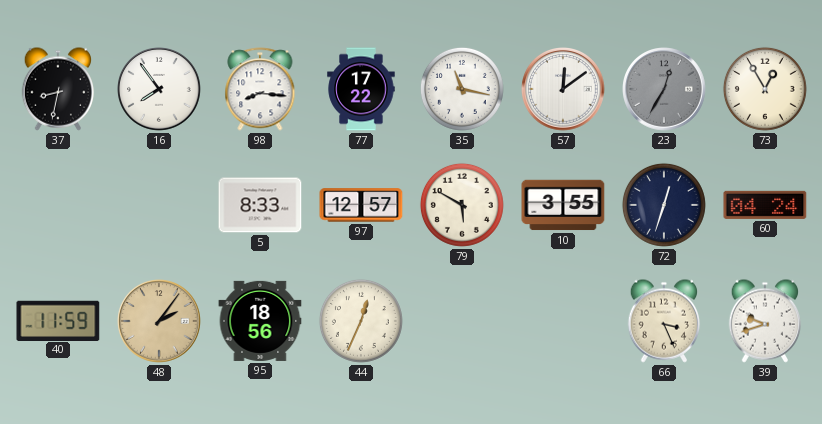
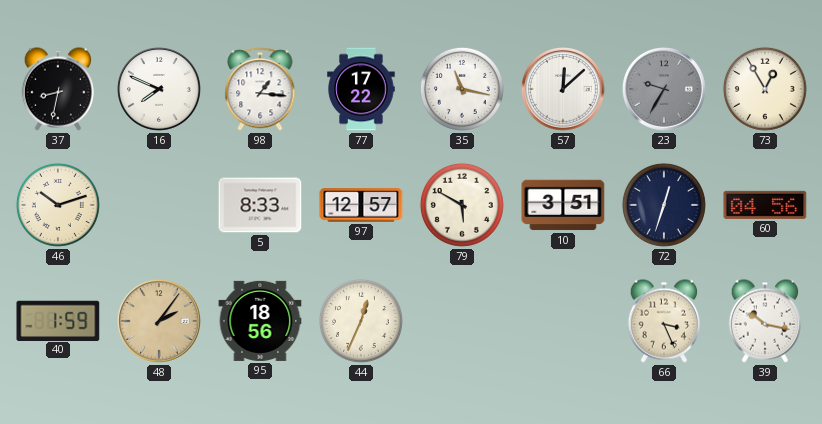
16: 7:54 -> 7:49
98: 8:16 -> 1:16
57: 12:09 -> 12:08
23: 12:35 -> 9:35
46: none -> 10:12
10: 3:55 -> 3:51
60: 04:24 -> 04:56
40: 11:59 -> 1:59
39: 9:42 -> 10:17
